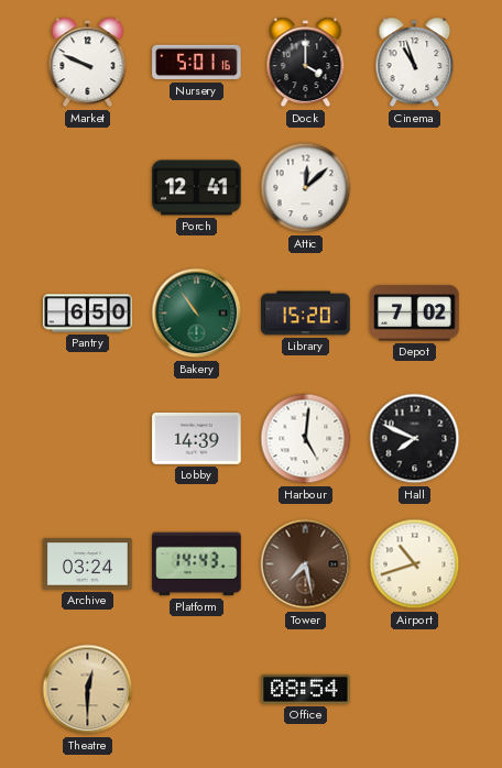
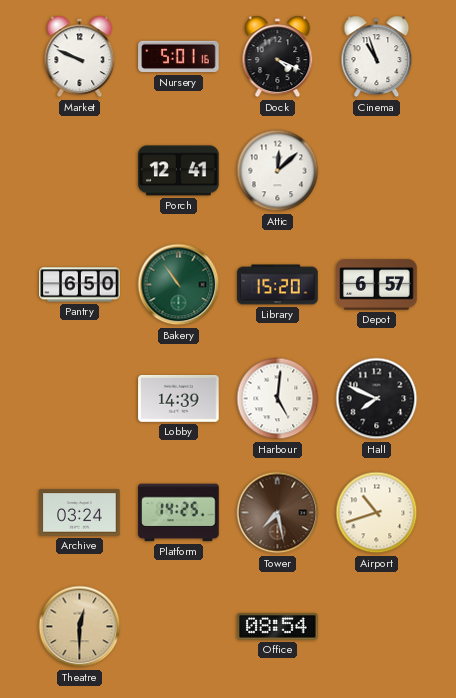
Dock: 4:00 -> 4:19
Depot: 7:02 -> 6:57
Platform: 14:43 -> 14:25
